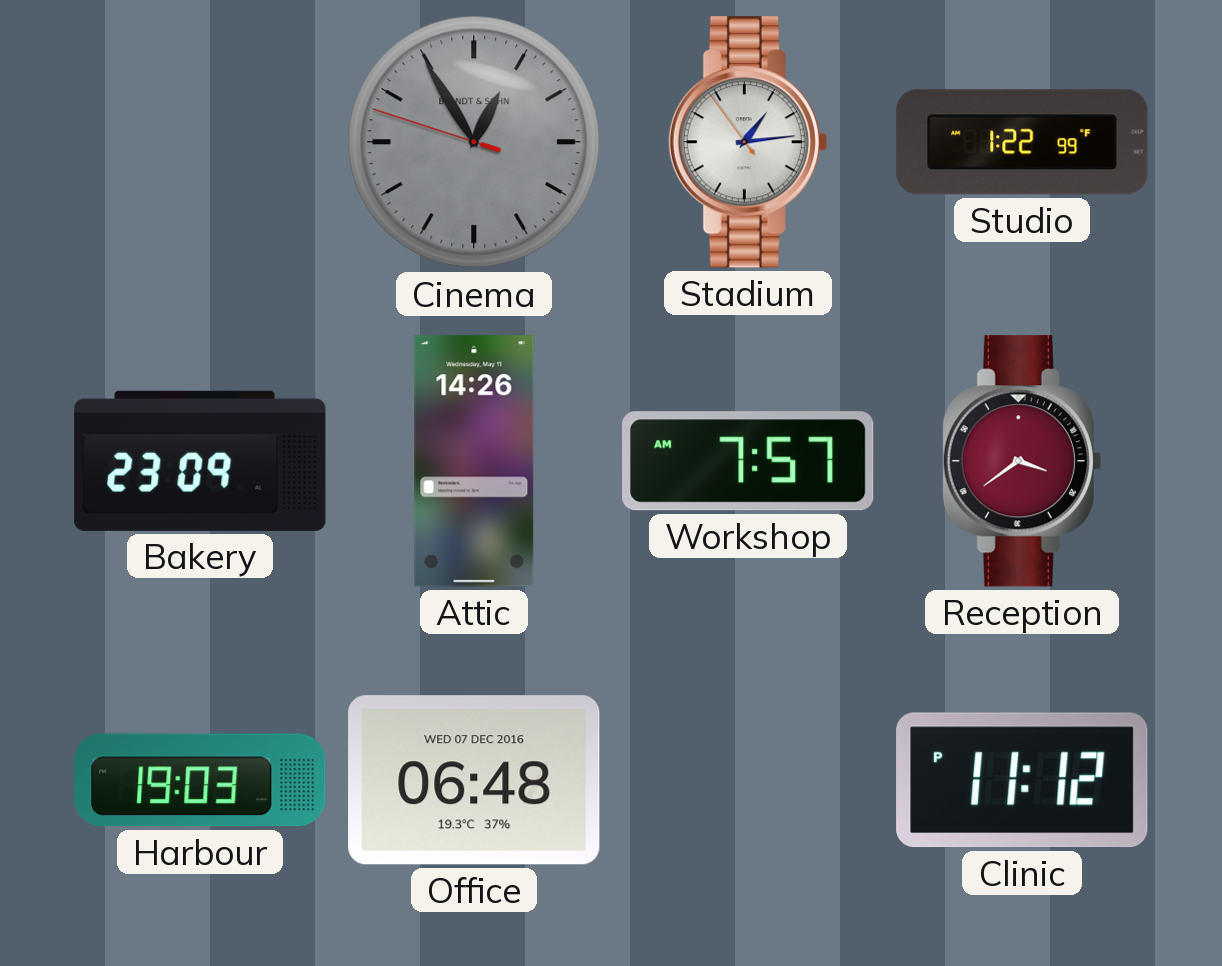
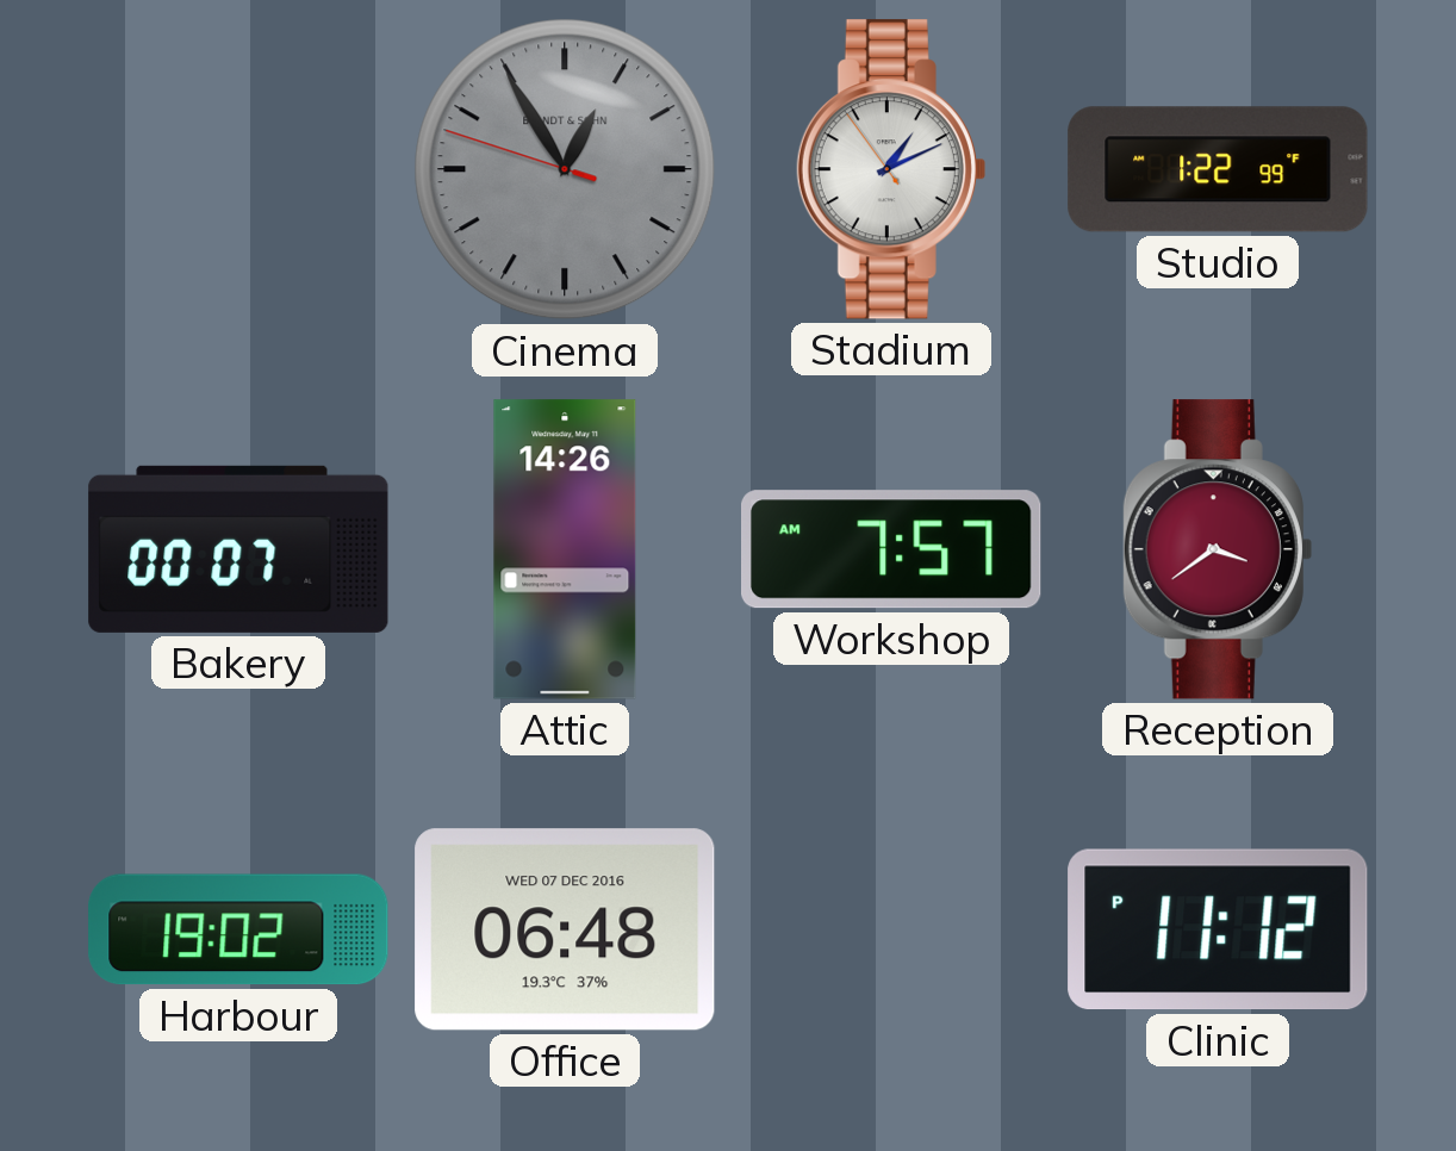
Stadium: 1:13 -> 1:10
Bakery: 23:09 -> 00:07
Harbour: 19:03 -> 19:02
